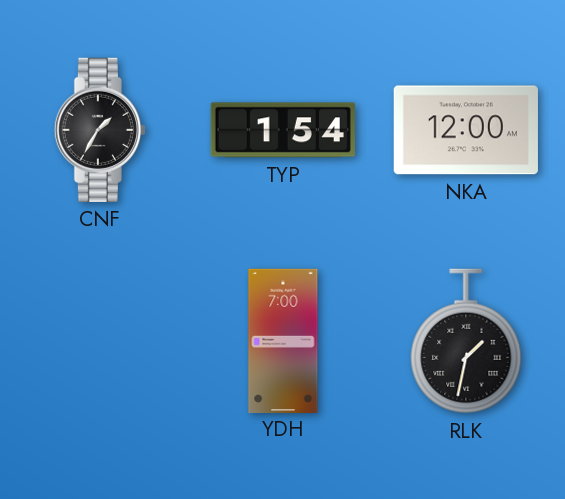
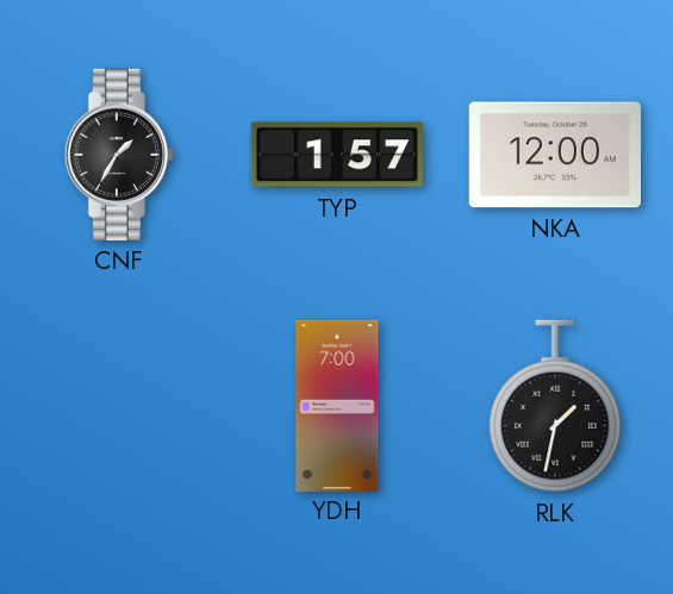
TYP: 1:54 -> 1:57
